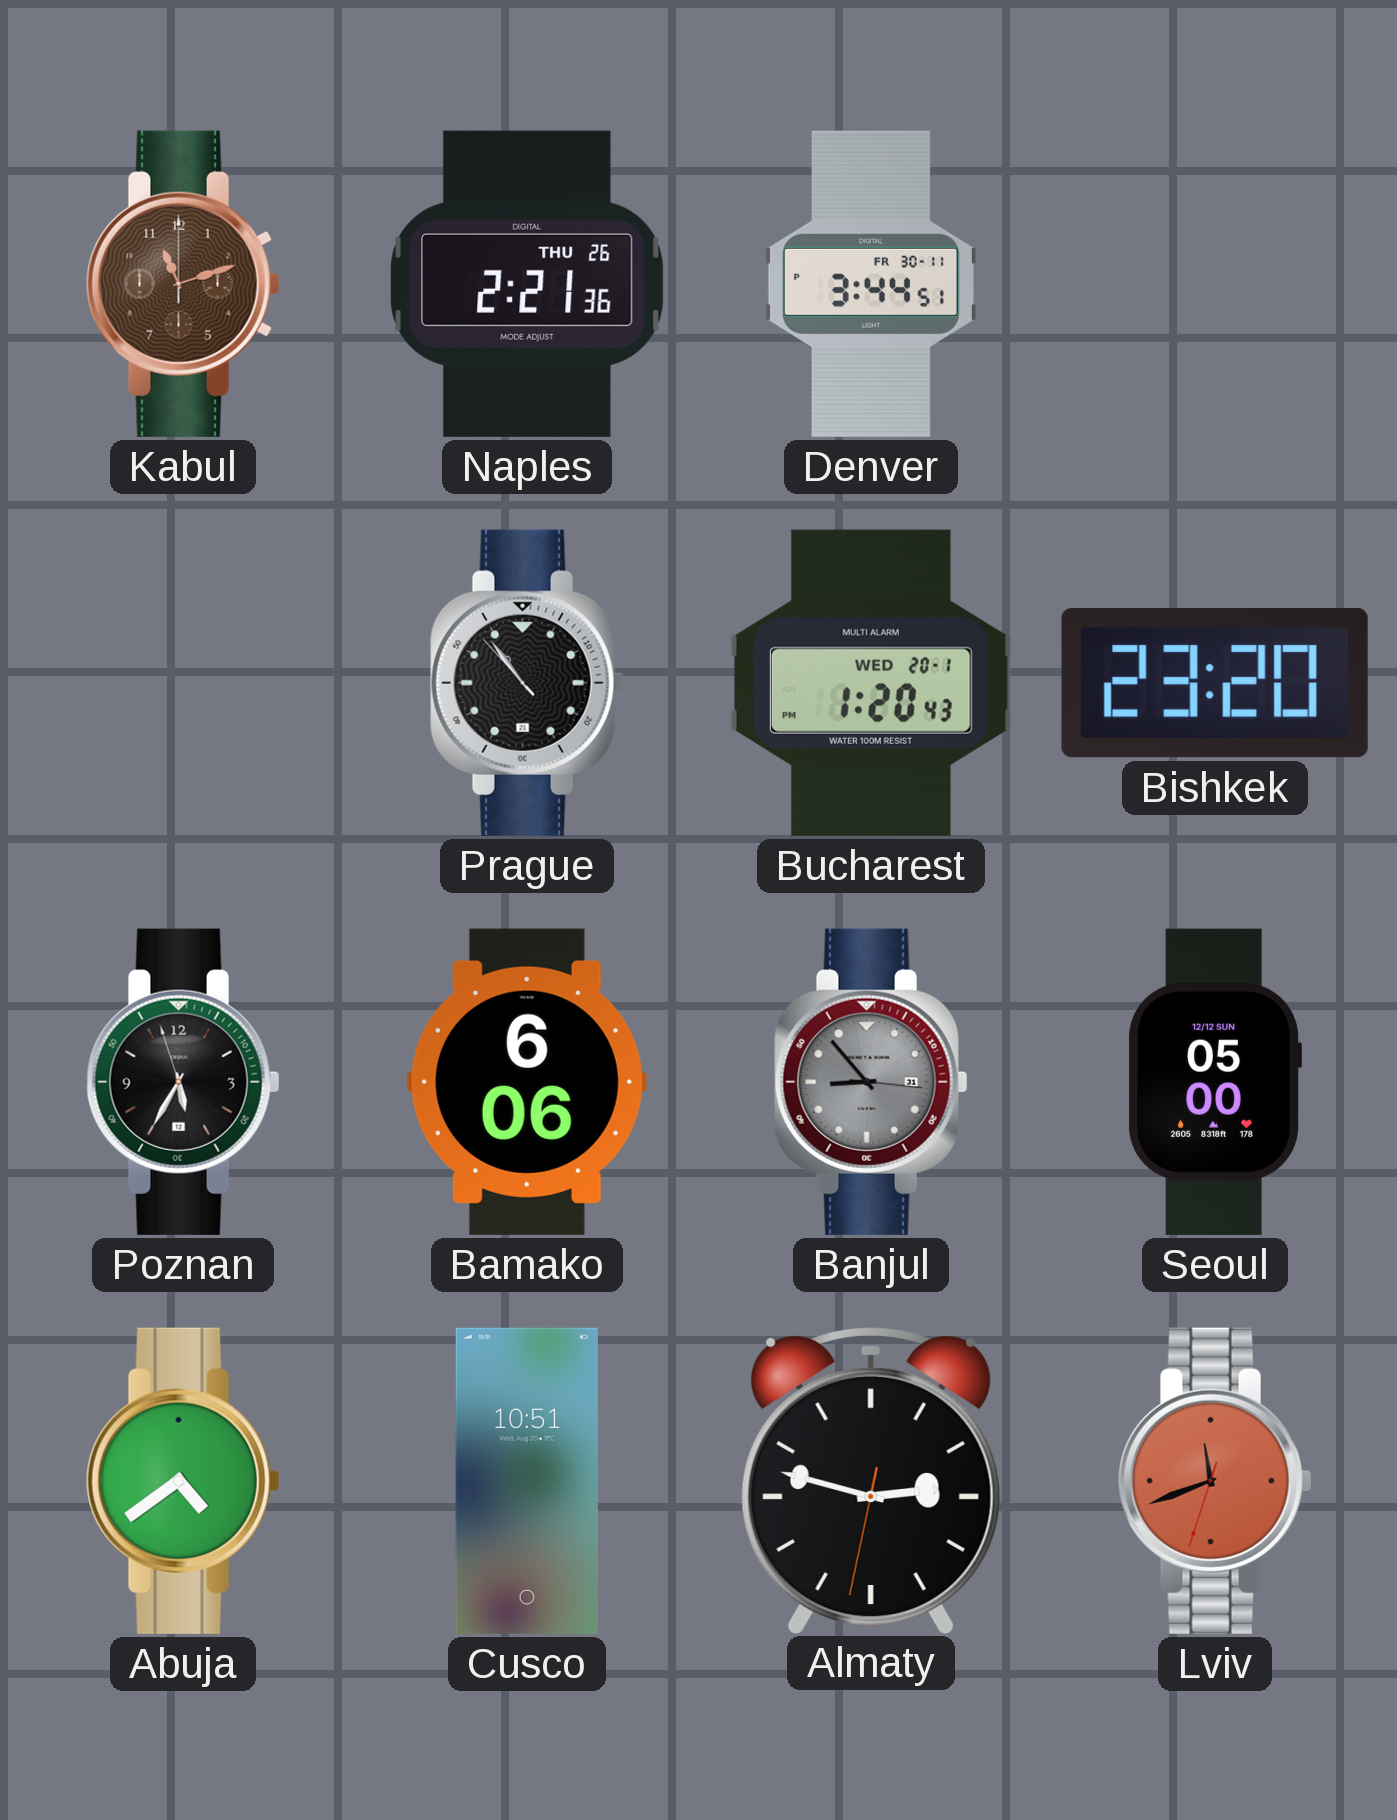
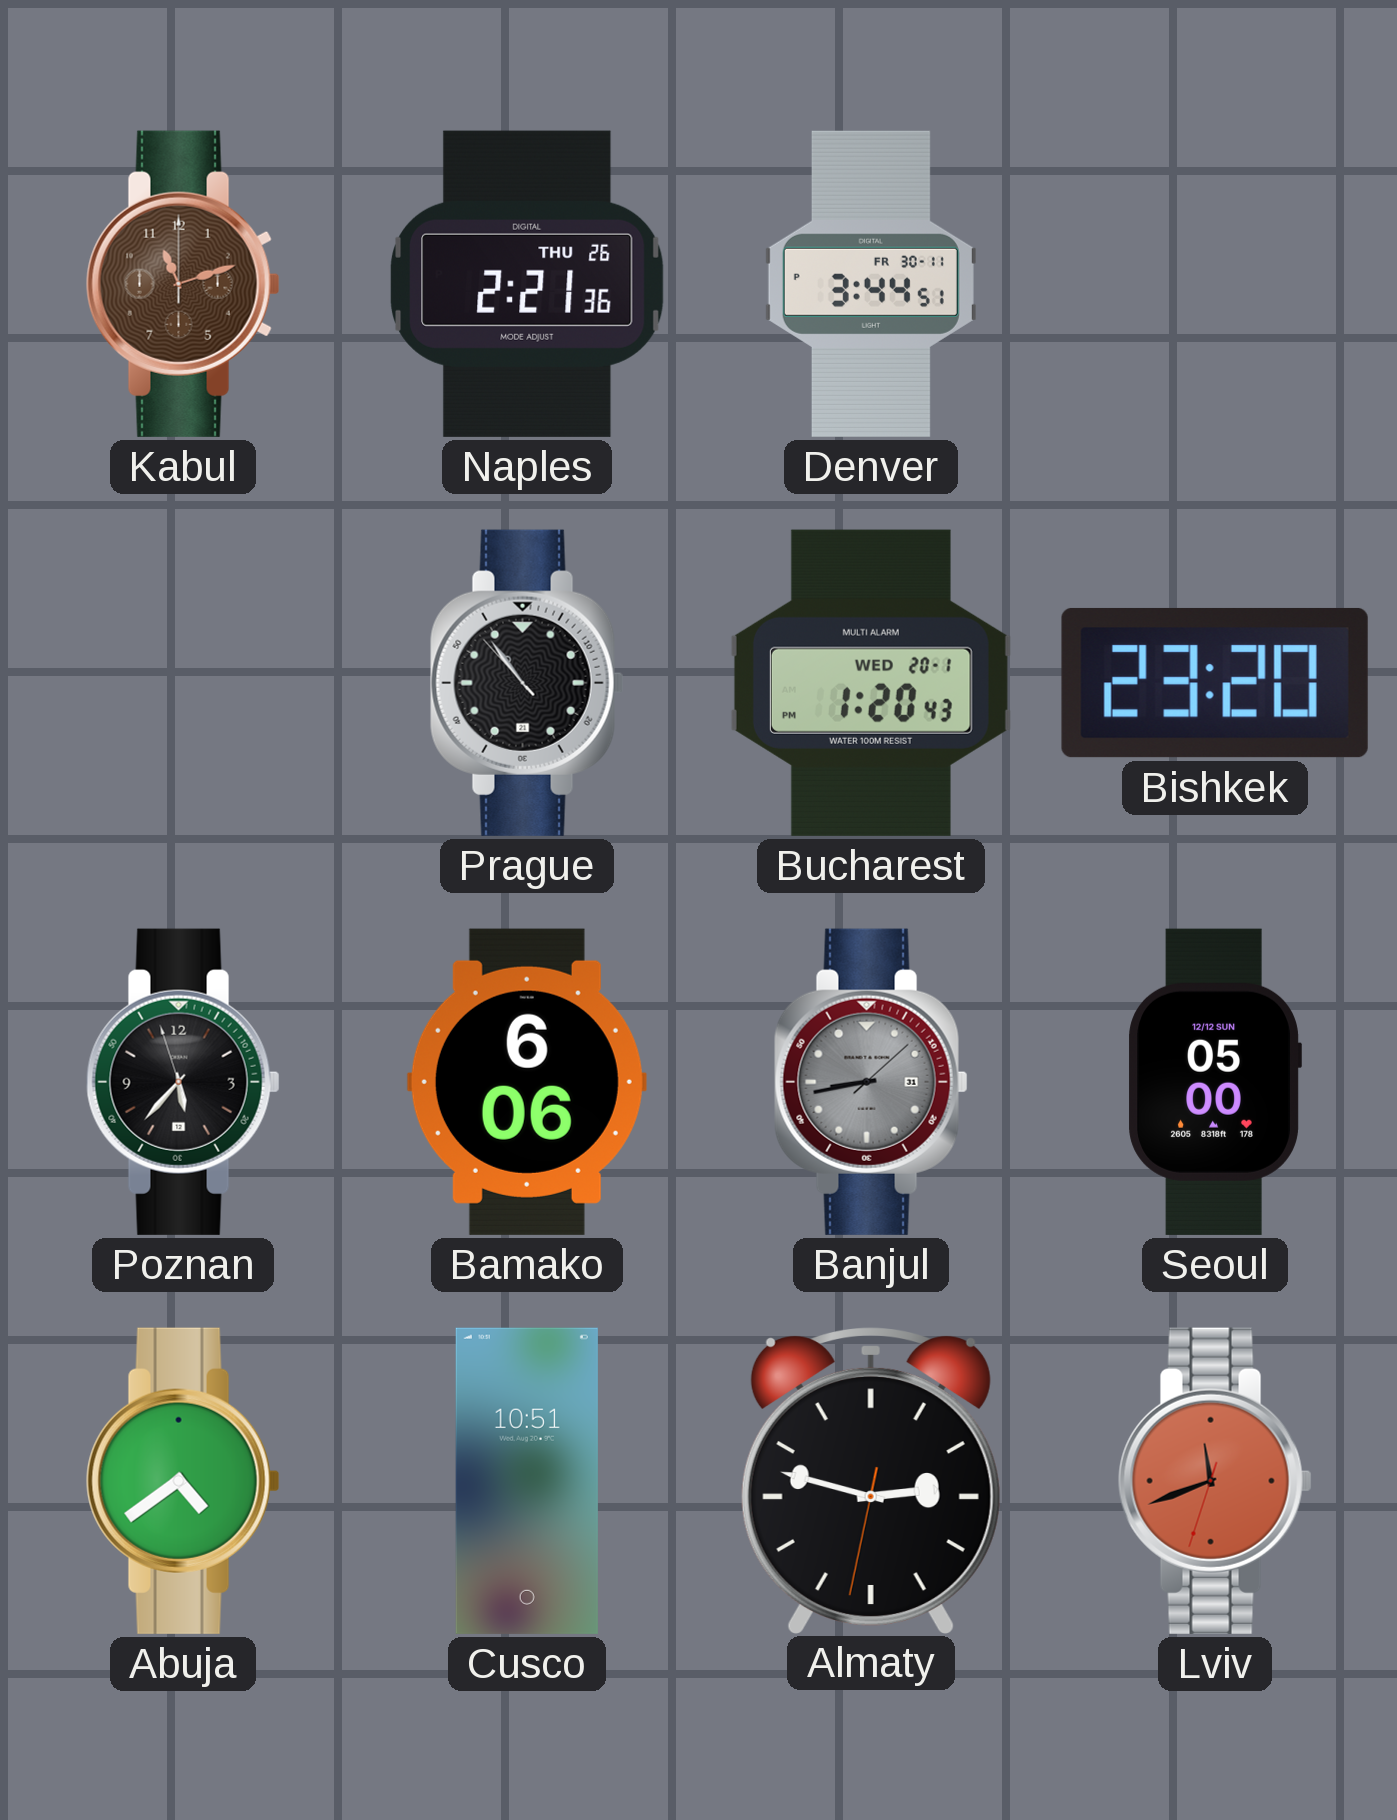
Poznan: 5:34 -> 5:36
Banjul: 8:53 -> 8:43
